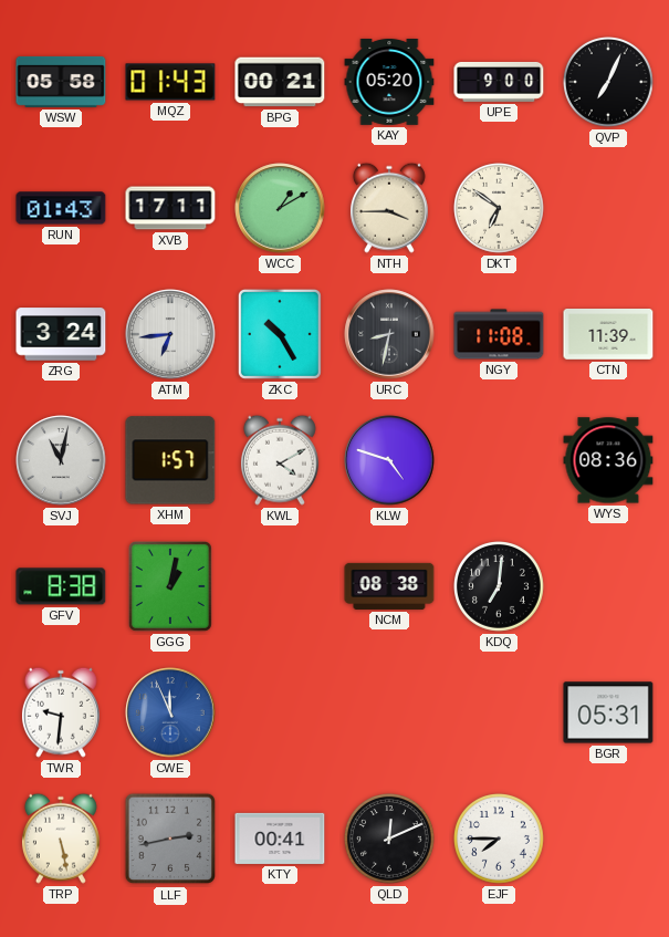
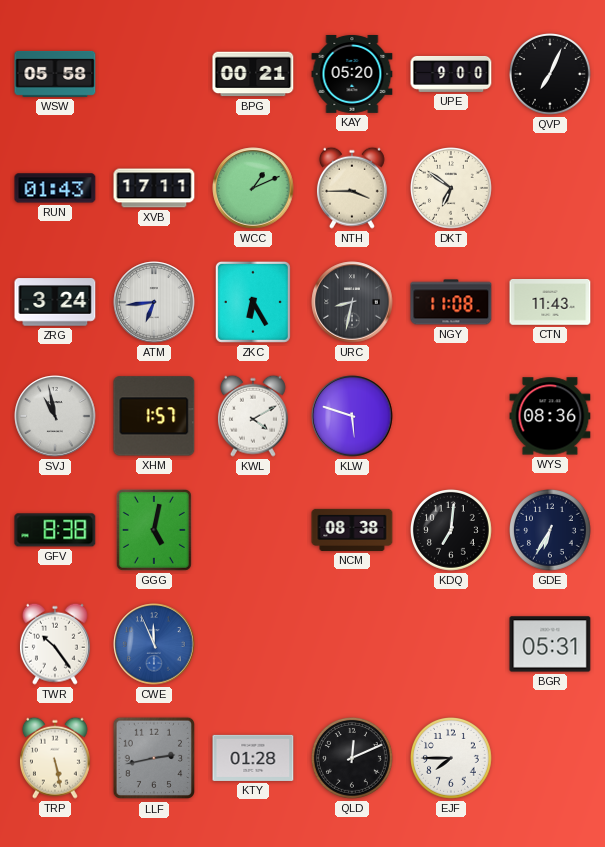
MQZ: 01:43 -> none
WCC: 1:10 -> 1:11
ZKC: 10:25 -> 6:25
CTN: 11:39 -> 11:43
SVJ: 11:02 -> 10:58
KLW: 4:48 -> 5:48
GGG: 1:02 -> 5:02
GDE: none -> 6:35
TWR: 9:31 -> 10:24
KTY: 00:41 -> 01:28
